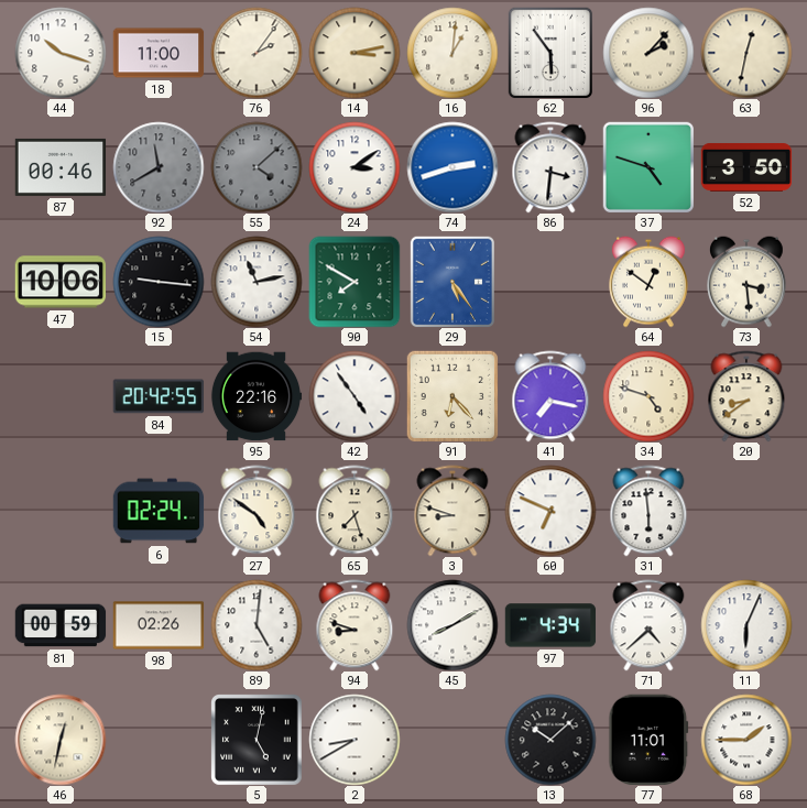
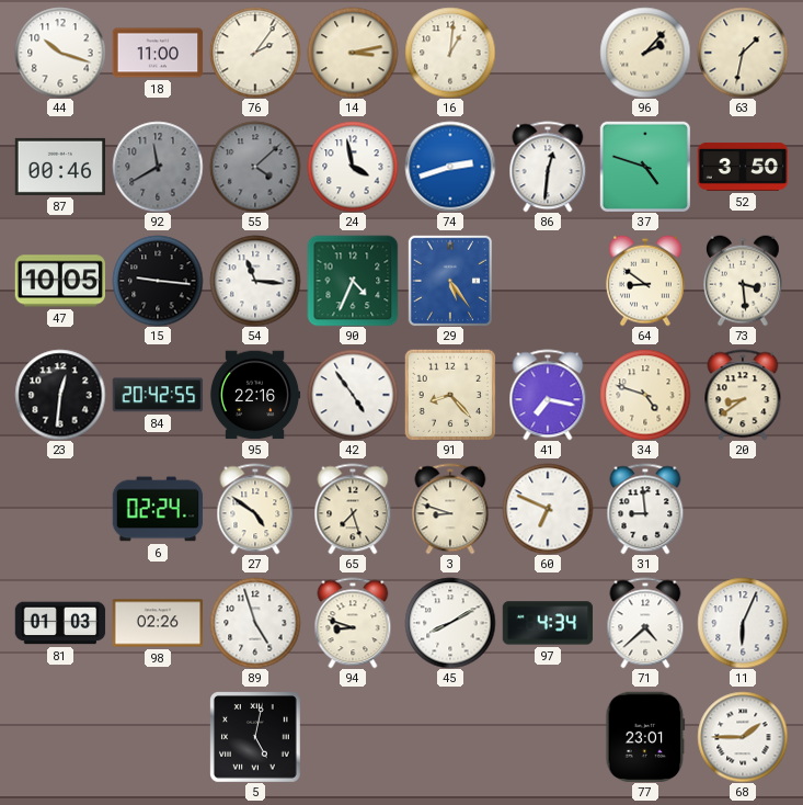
62: 5:54 -> none
63: 12:32 -> 1:32
24: 3:09 -> 3:58
86: 3:31 -> 12:31
47: 10:06 -> 10:05
54: 11:13 -> 11:16
90: 7:50 -> 4:34
64: 12:51 -> 8:51
23: none -> 12:31
91: 6:23 -> 8:23
31: 5:59 -> 8:59
81: 00:59 -> 01:03
89: 5:01 -> 4:57
46: 12:32 -> none
2: 8:40 -> none
13: 10:08 -> none
77: 11:01 -> 23:01
